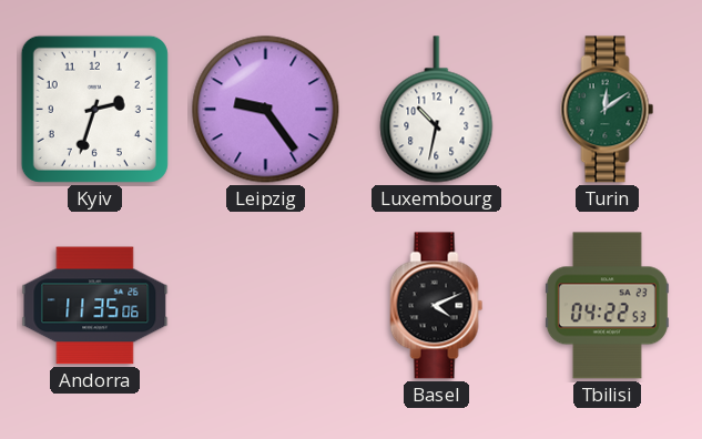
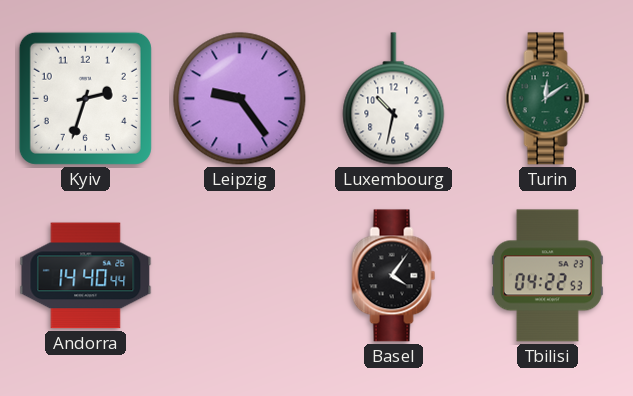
Andorra: 11:35 -> 14:40
Basel: 4:11 -> 4:06
